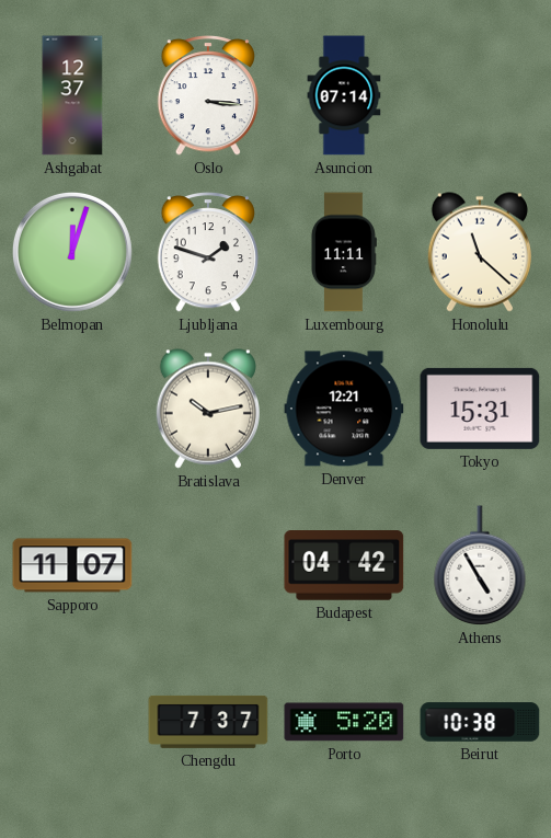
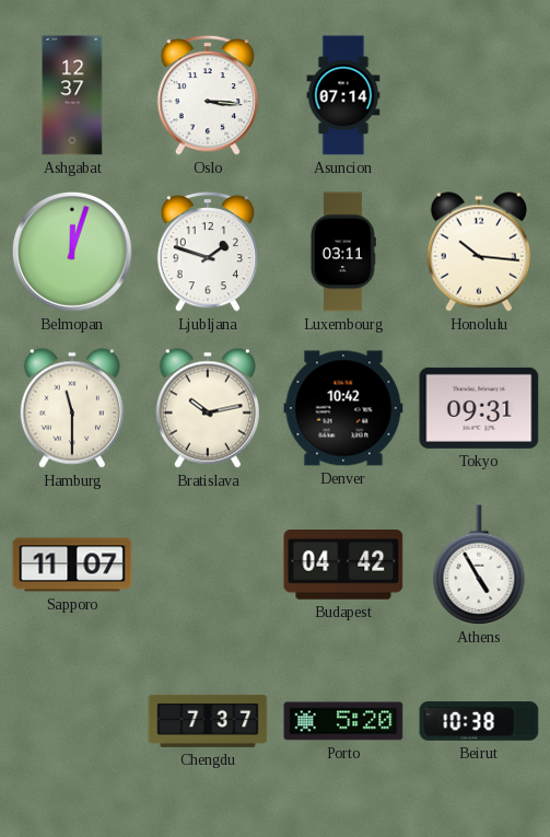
Luxembourg: 11:11 -> 03:11
Honolulu: 11:22 -> 10:16
Hamburg: none -> 11:30
Denver: 12:21 -> 10:42
Tokyo: 15:31 -> 09:31
